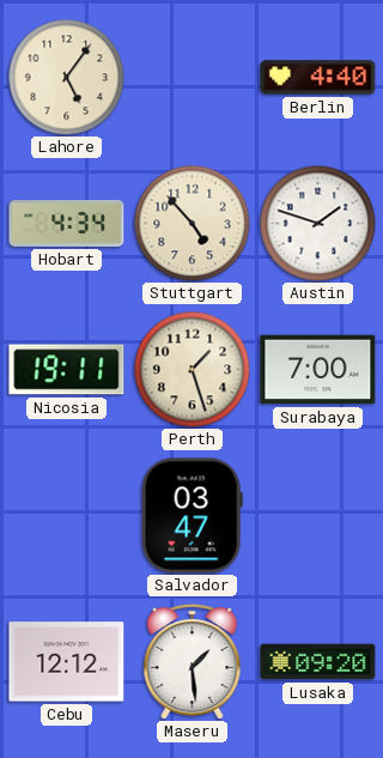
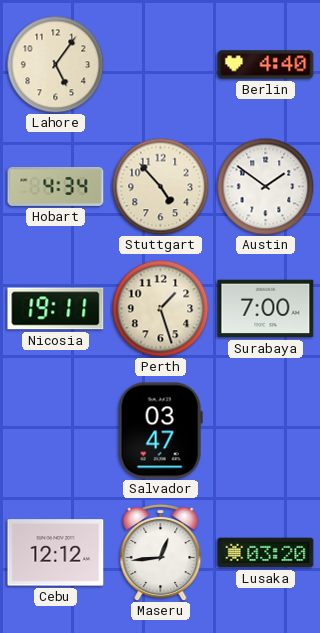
Austin: 1:48 -> 1:51
Maseru: 1:29 -> 12:44
Lusaka: 09:20 -> 03:20
